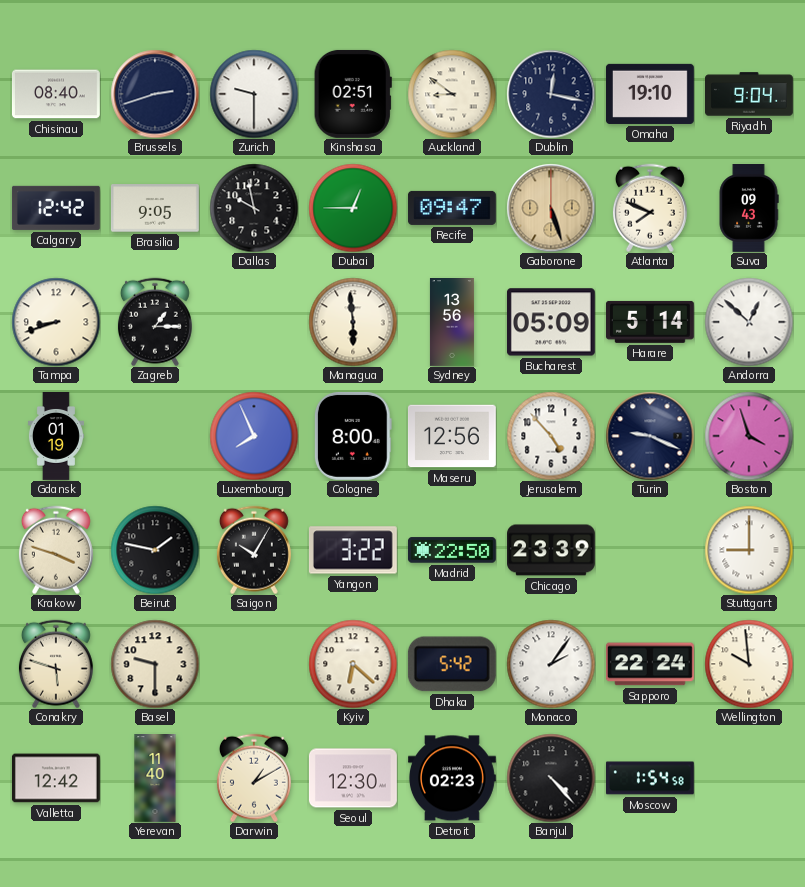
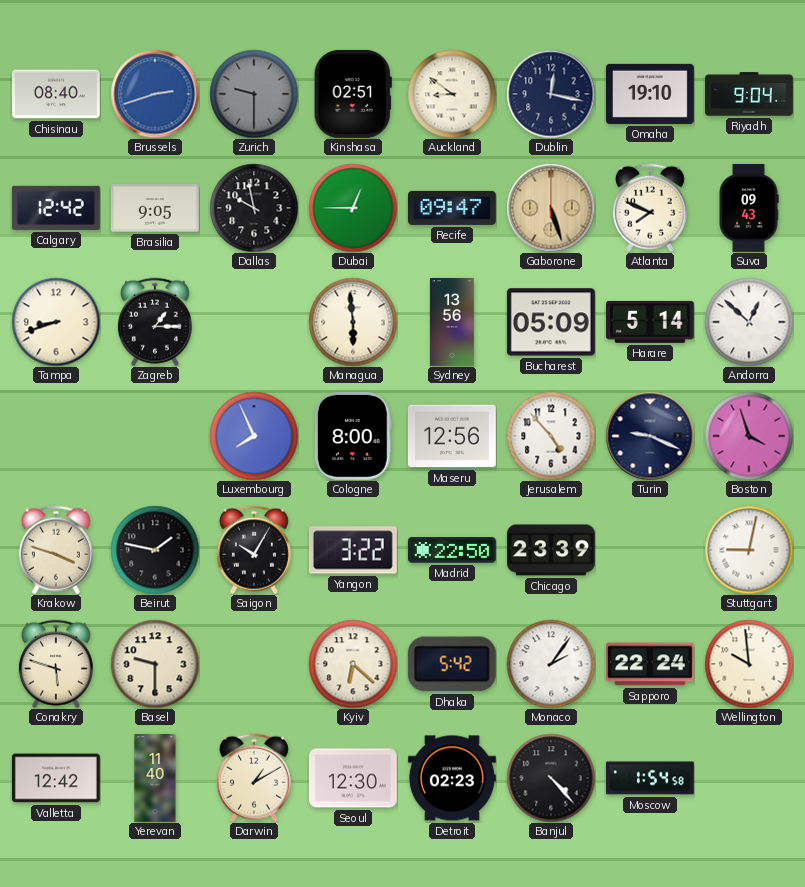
Brussels dial: navy -> blue
Zurich dial: white -> grey
Gdansk: 01:19 -> none
Stuttgart: 9:00 -> 9:02
